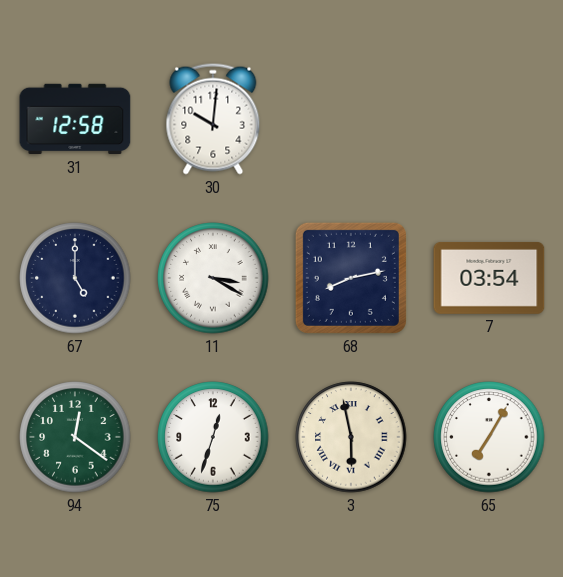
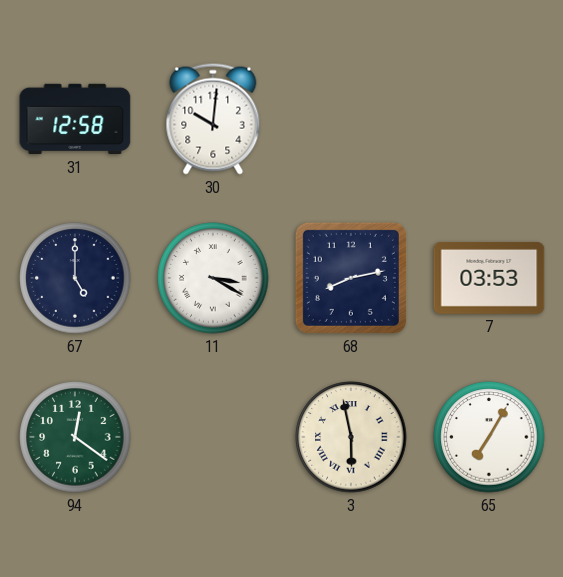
7: 03:54 -> 03:53
75: 12:33 -> none
